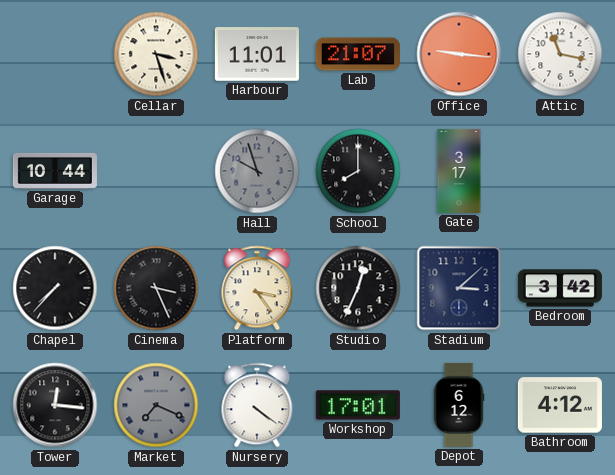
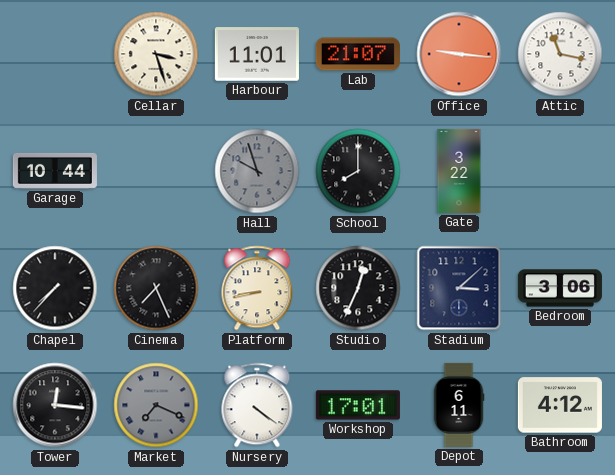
Gate: 3:17 -> 3:22
Cinema: 3:26 -> 7:26
Platform: 3:24 -> 8:43
Bedroom: 3:42 -> 3:06
Depot: 6:12 -> 6:11
